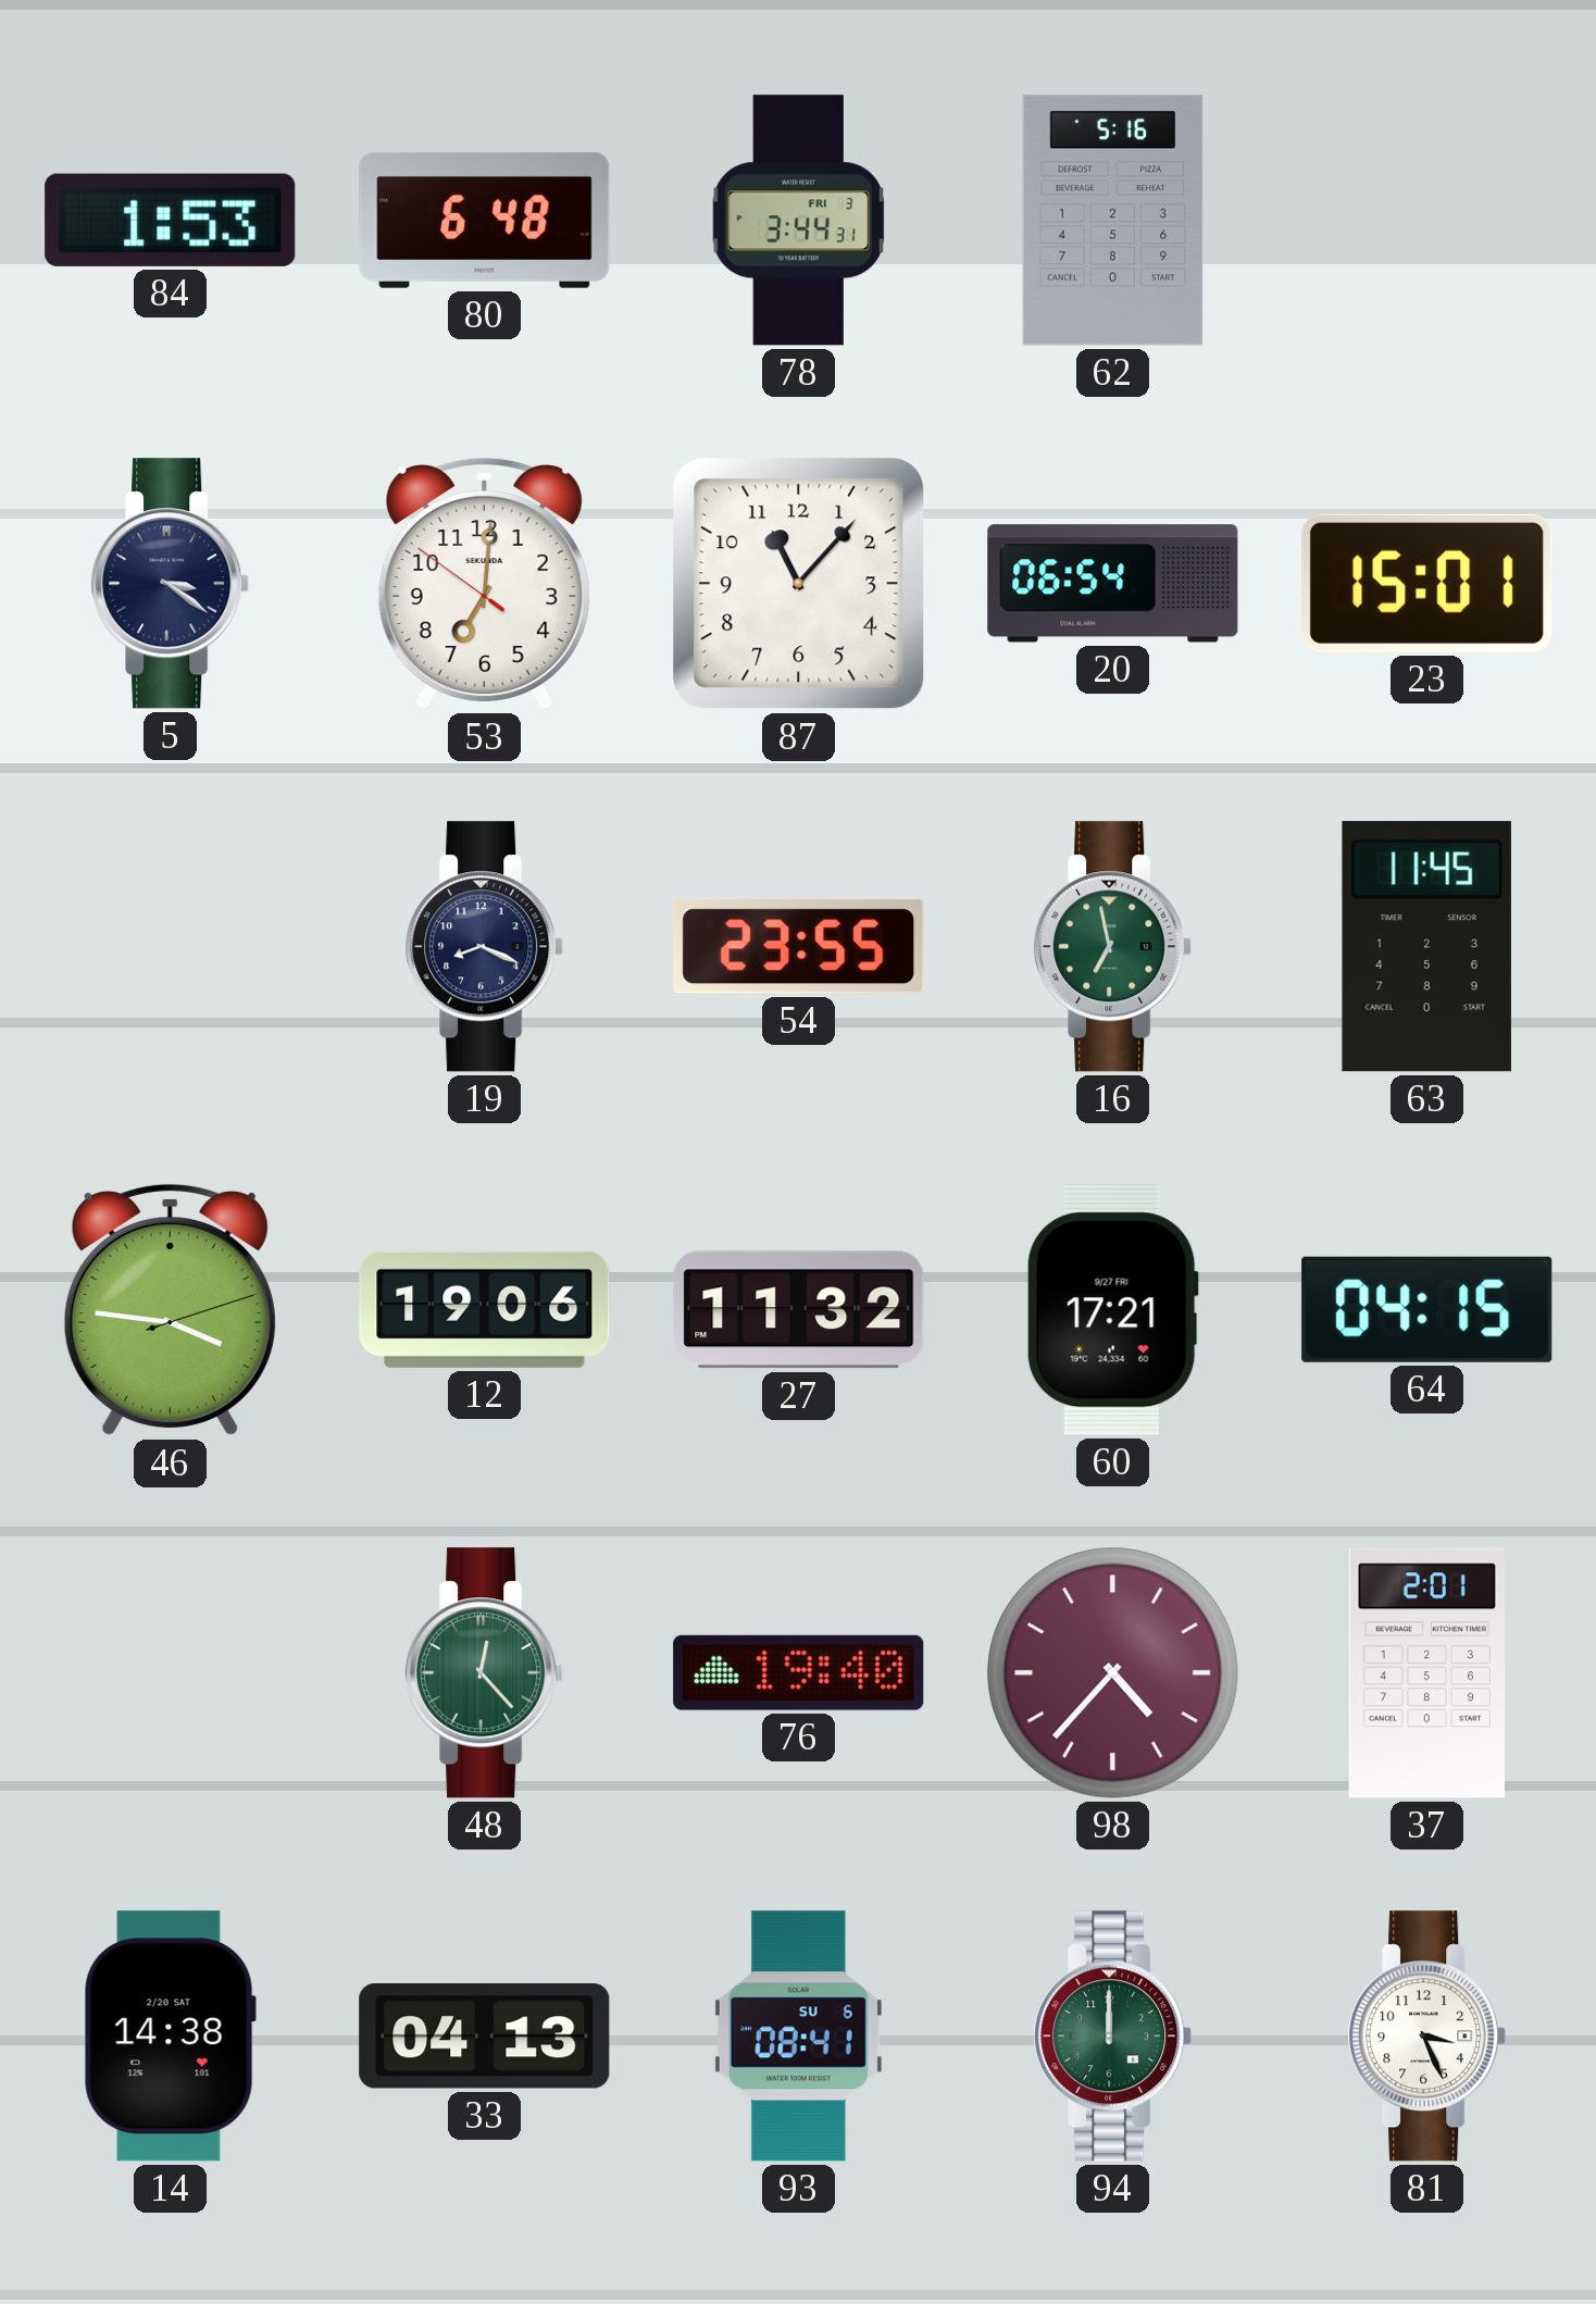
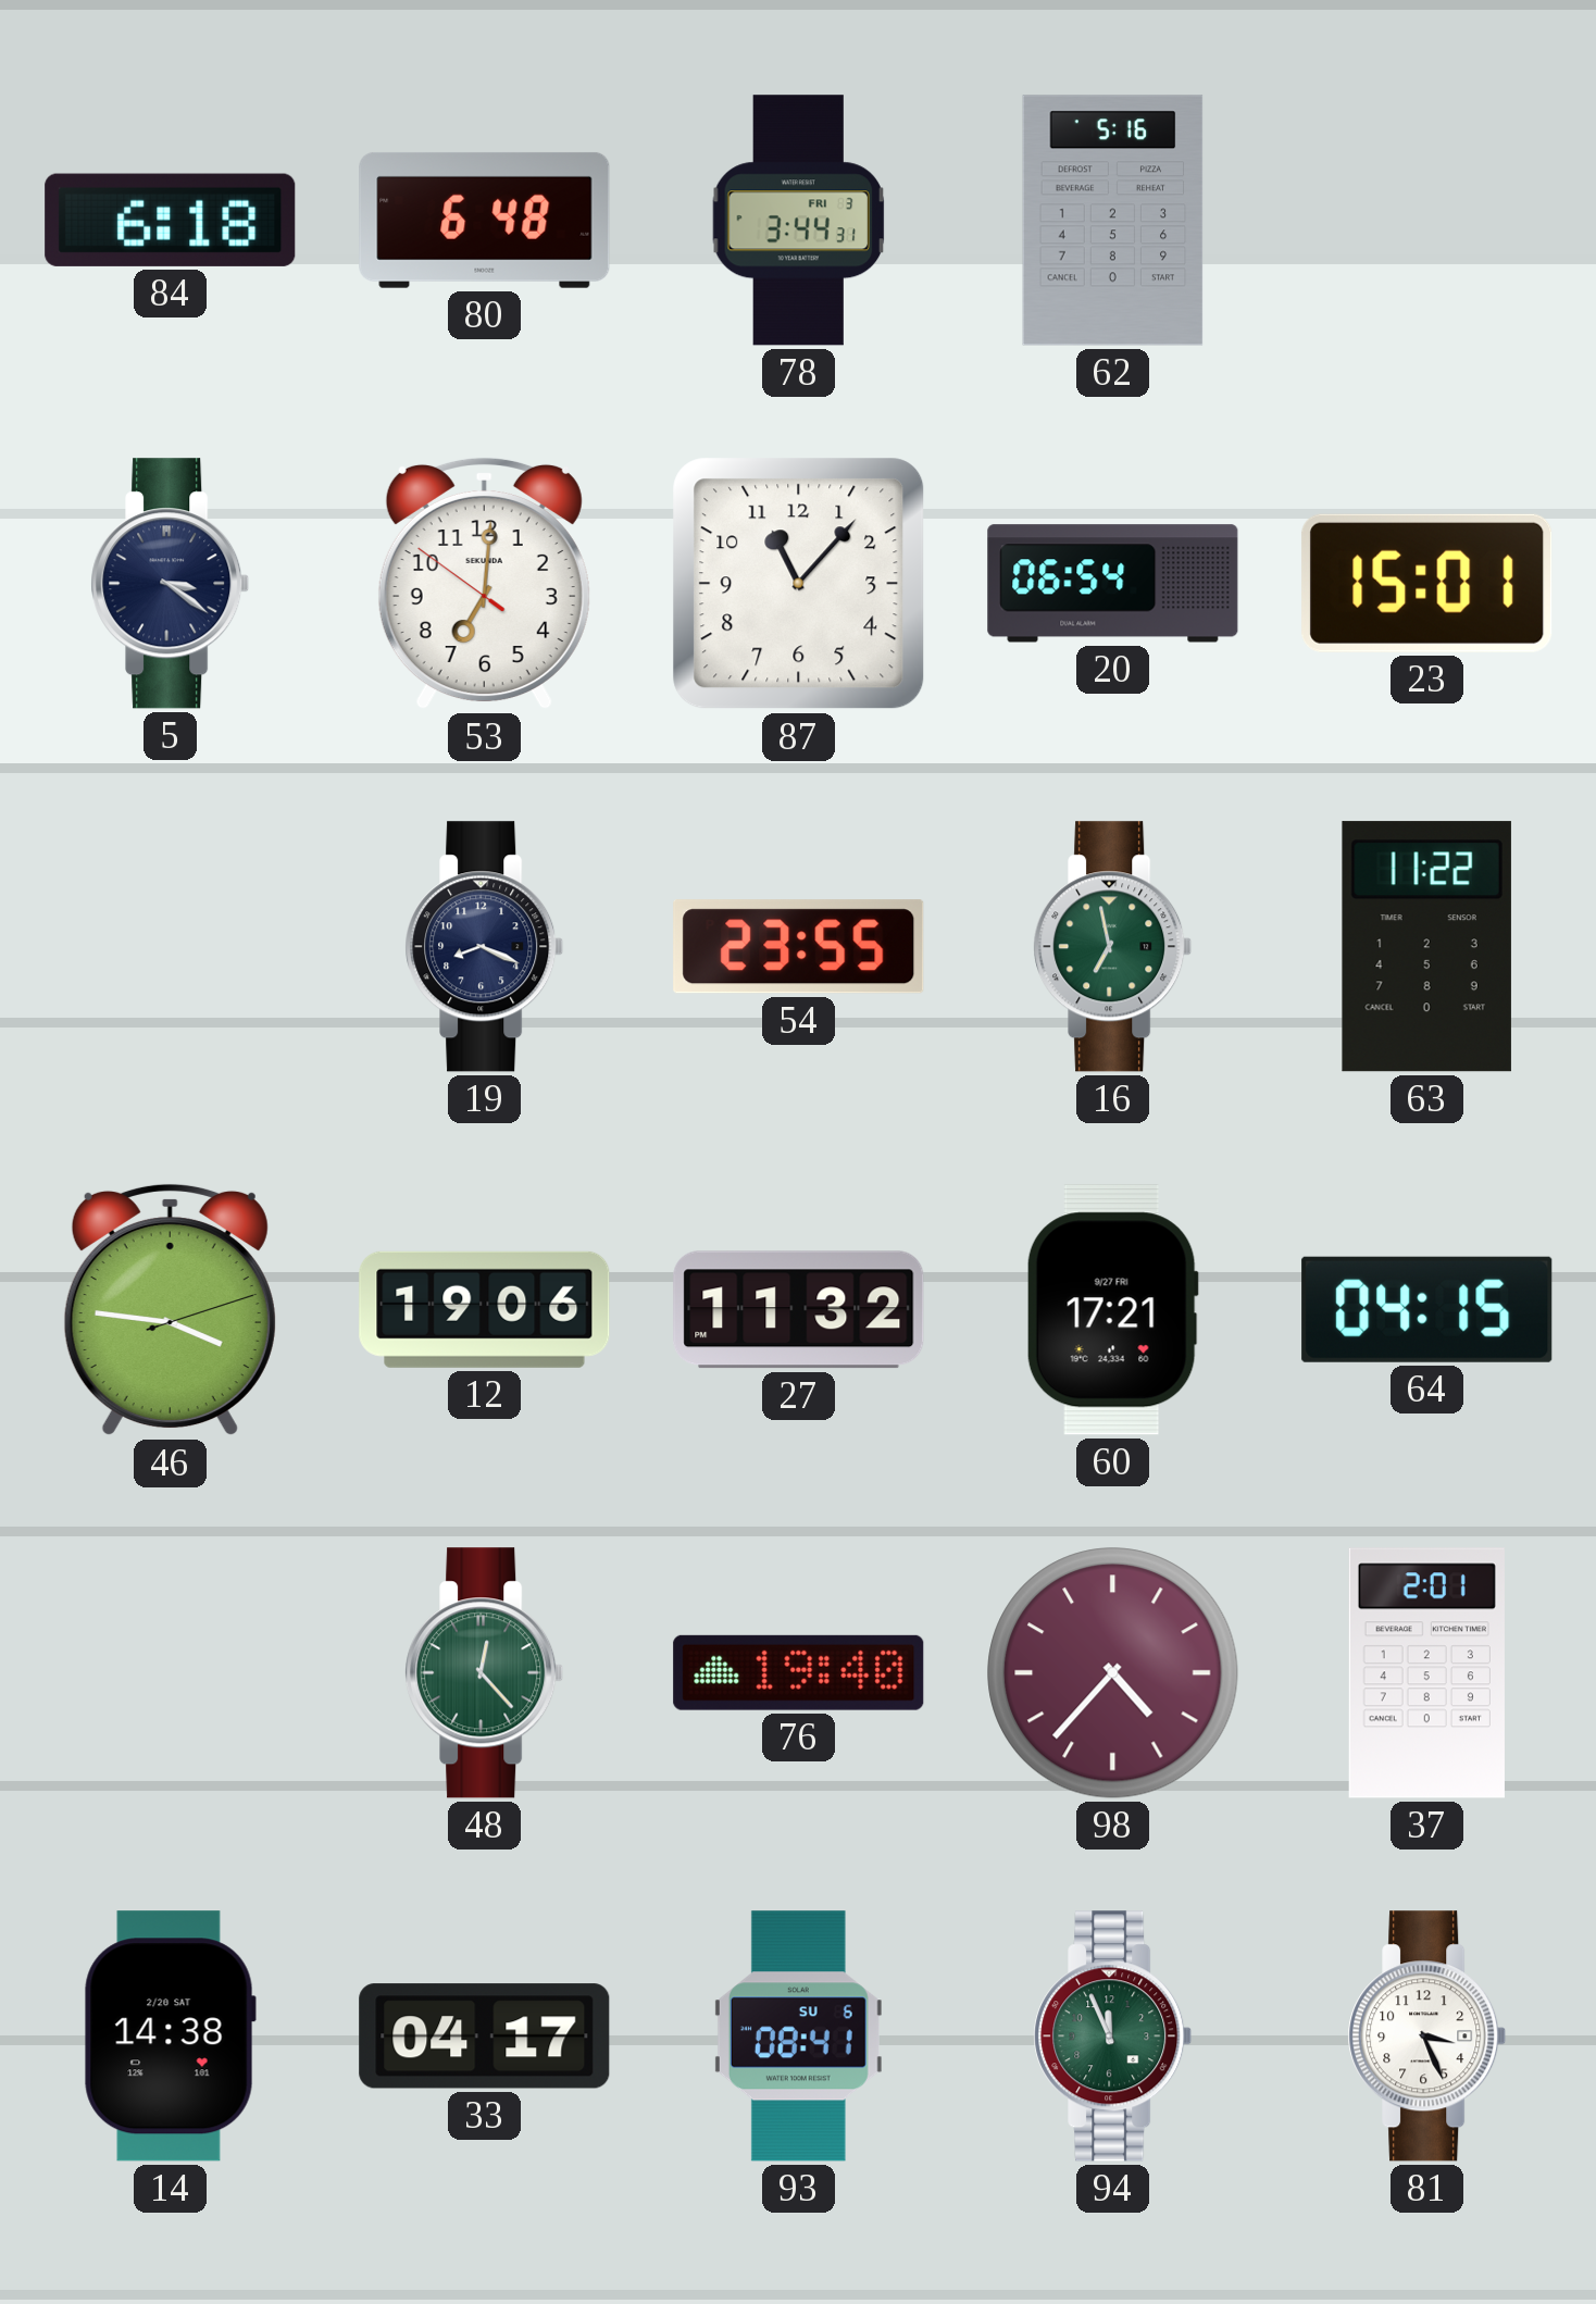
84: 1:53 -> 6:18
63: 11:45 -> 11:22
33: 04:13 -> 04:17
94: 12:00 -> 11:56
